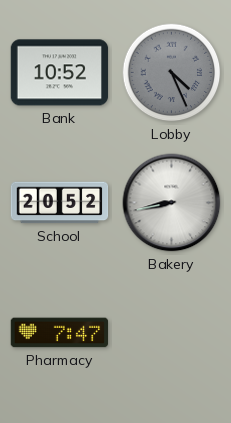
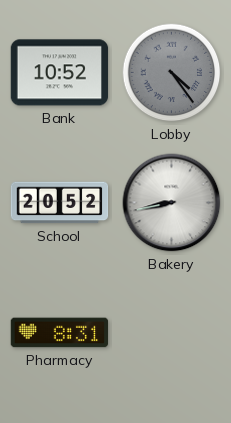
Lobby: 4:26 -> 4:24
Pharmacy: 7:47 -> 8:31
